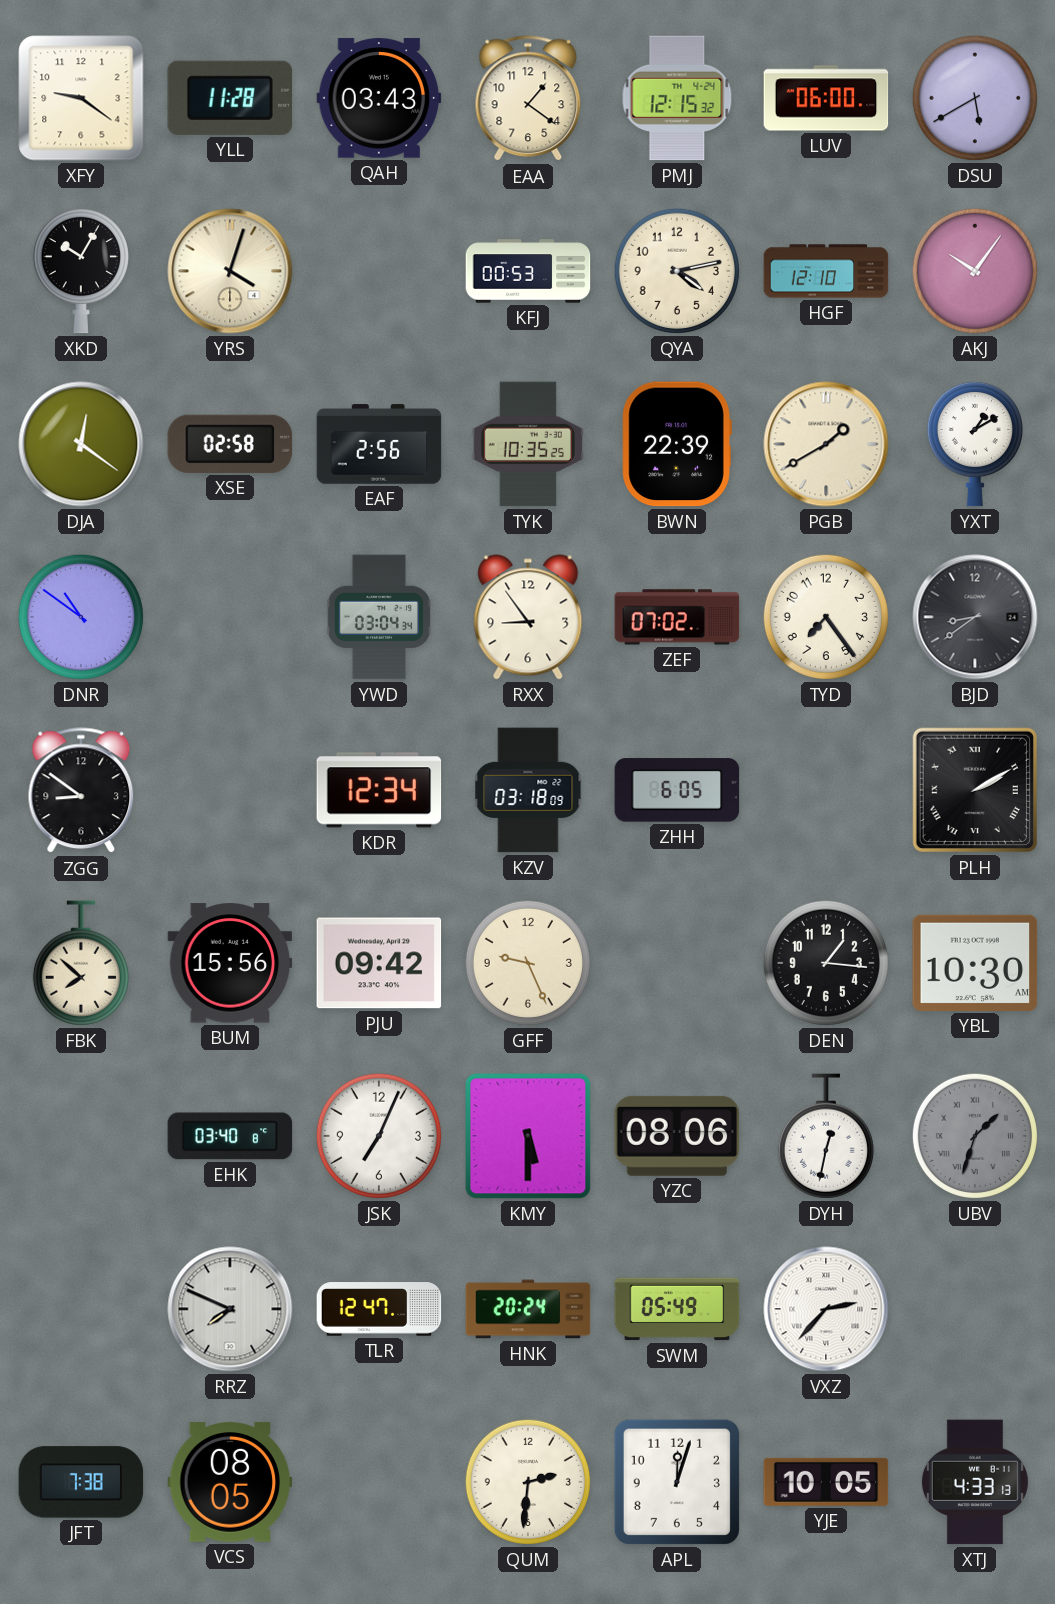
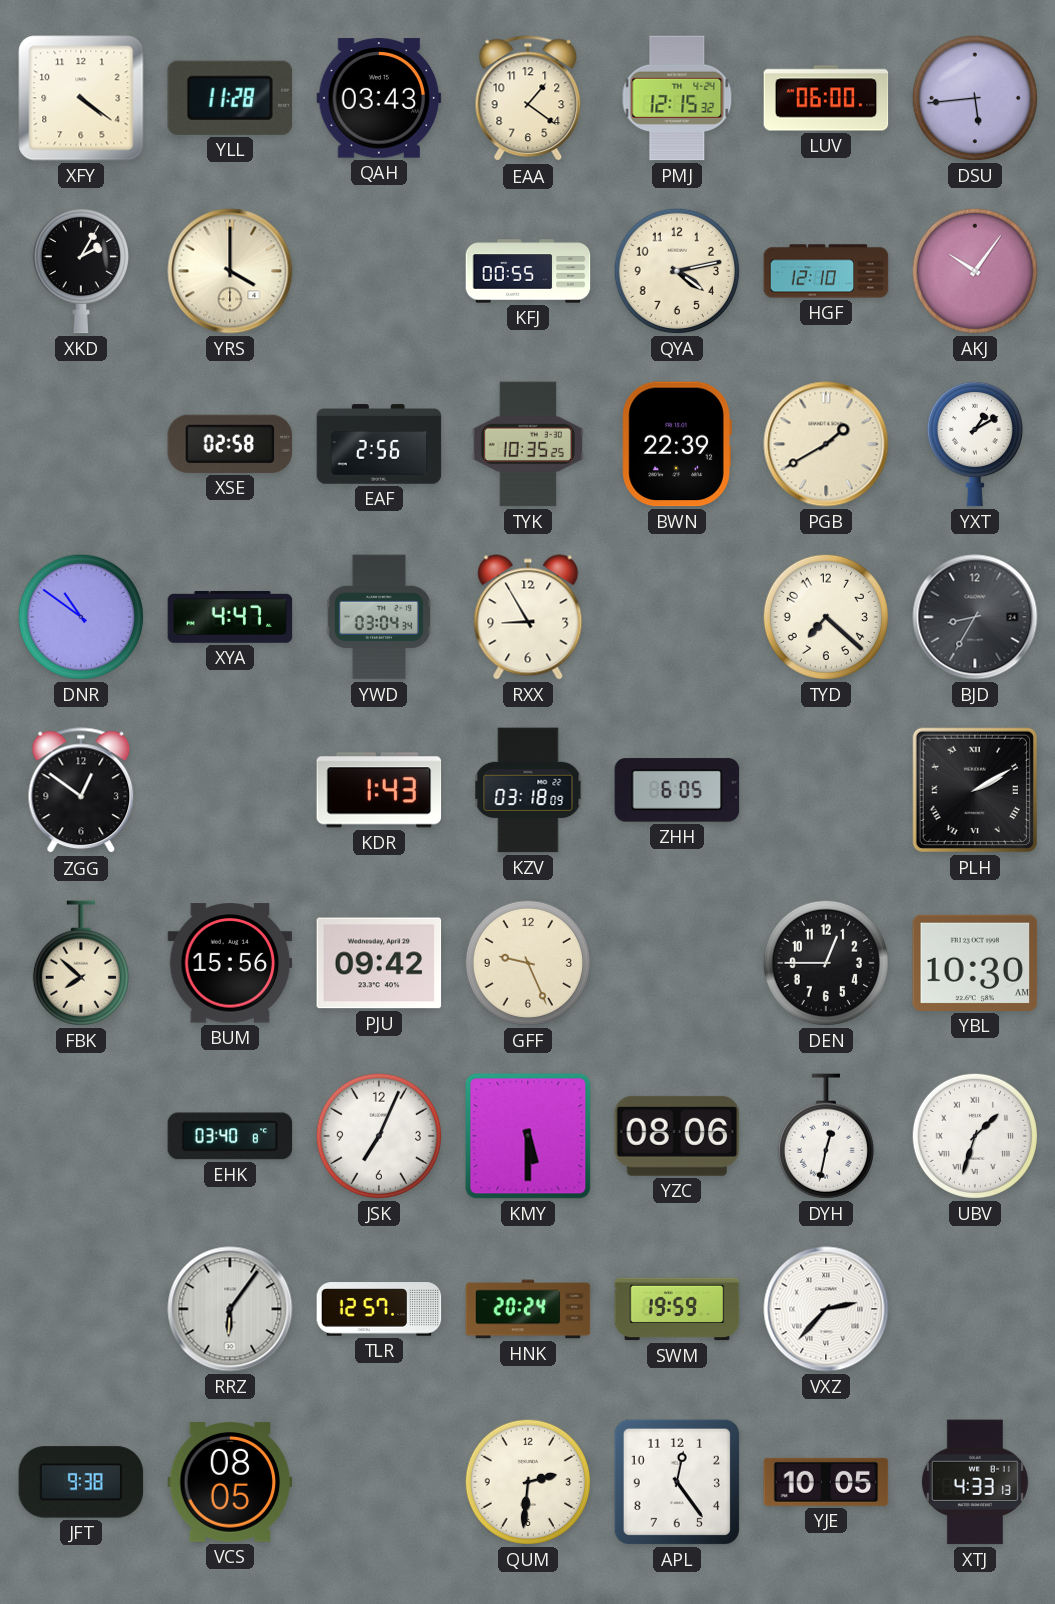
XFY: 9:21 -> 4:21
DSU: 5:40 -> 5:44
XKD: 10:05 -> 2:05
YRS: 4:03 -> 4:00
KFJ: 00:53 -> 00:55
DJA: 12:21 -> none
XYA: none -> 4:47
RXX: 8:54 -> 8:55
ZEF: 07:02 -> none
TYD: 7:24 -> 7:22
BJD: 8:39 -> 8:35
ZGG: 8:51 -> 12:51
KDR: 12:34 -> 1:43
DEN: 1:16 -> 12:45
UBV dial: grey -> white
RRZ: 7:49 -> 6:06
TLR: 12:47 -> 12:57
SWM: 05:49 -> 19:59
JFT: 7:38 -> 9:38
APL: 12:03 -> 12:24
